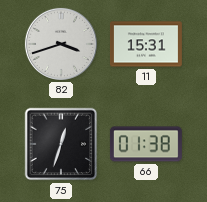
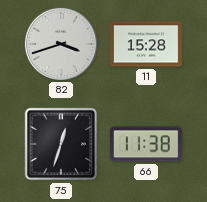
11: 15:31 -> 15:28
66: 01:38 -> 11:38
